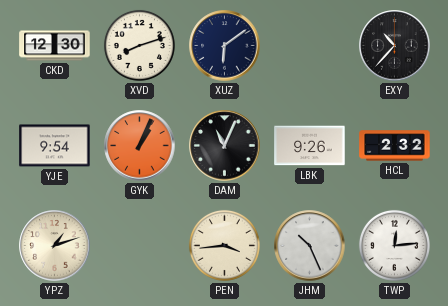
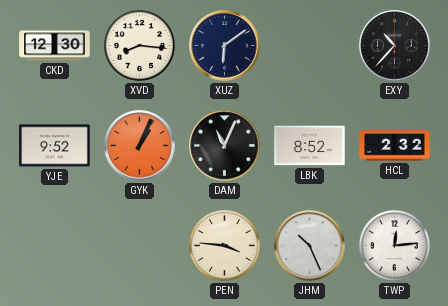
XVD: 8:12 -> 8:16
YJE: 9:54 -> 9:52
LBK: 9:26 -> 8:52
YPZ: 1:12 -> none
PEN: 3:44 -> 3:46
